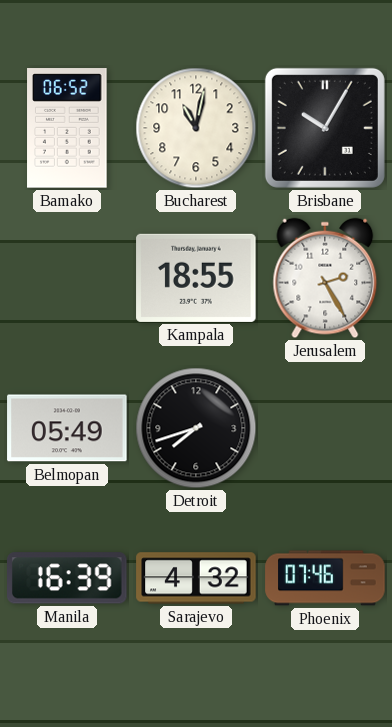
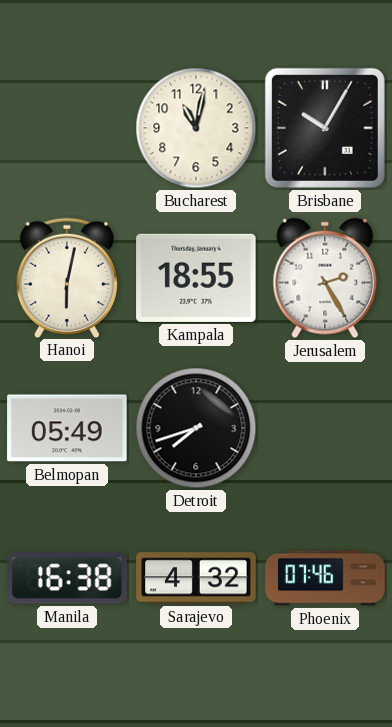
Bamako: 06:52 -> none
Hanoi: none -> 6:02
Manila: 16:39 -> 16:38
